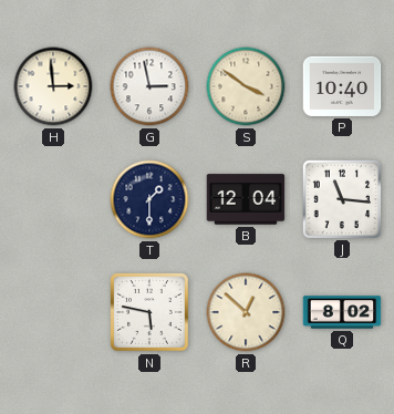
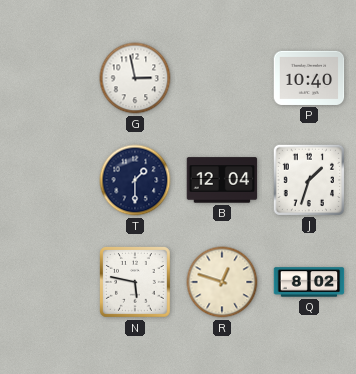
H: 2:59 -> none
S: 3:51 -> none
J: 11:16 -> 1:33
R: 12:52 -> 12:48
